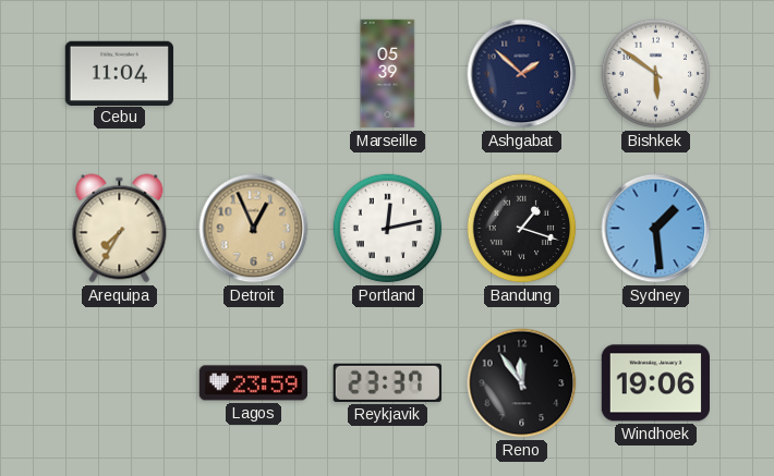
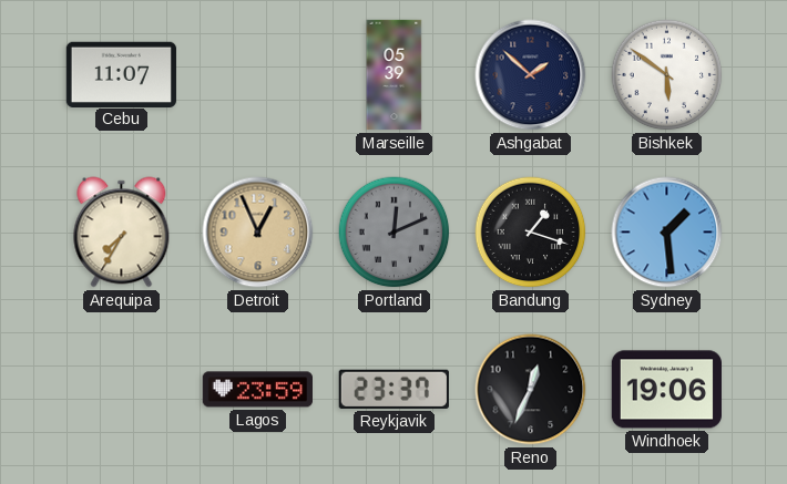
Cebu: 11:04 -> 11:07
Portland: 12:13 -> 12:11
Portland dial: white -> grey
Reno: 11:54 -> 12:34
